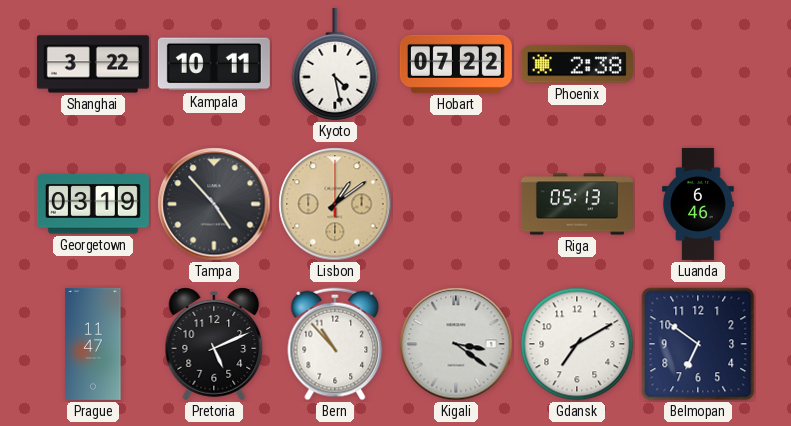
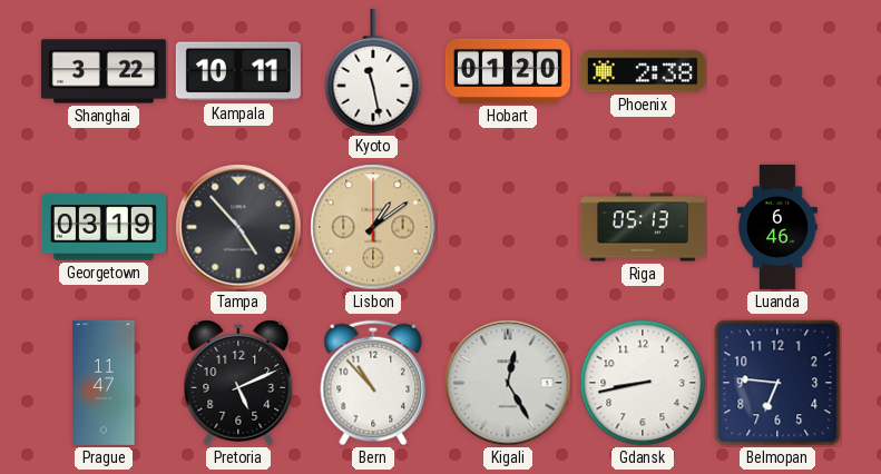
Kyoto: 4:28 -> 11:28
Hobart: 07:22 -> 01:20
Kigali: 3:21 -> 12:25
Gdansk: 7:10 -> 8:43
Belmopan: 6:51 -> 6:46
